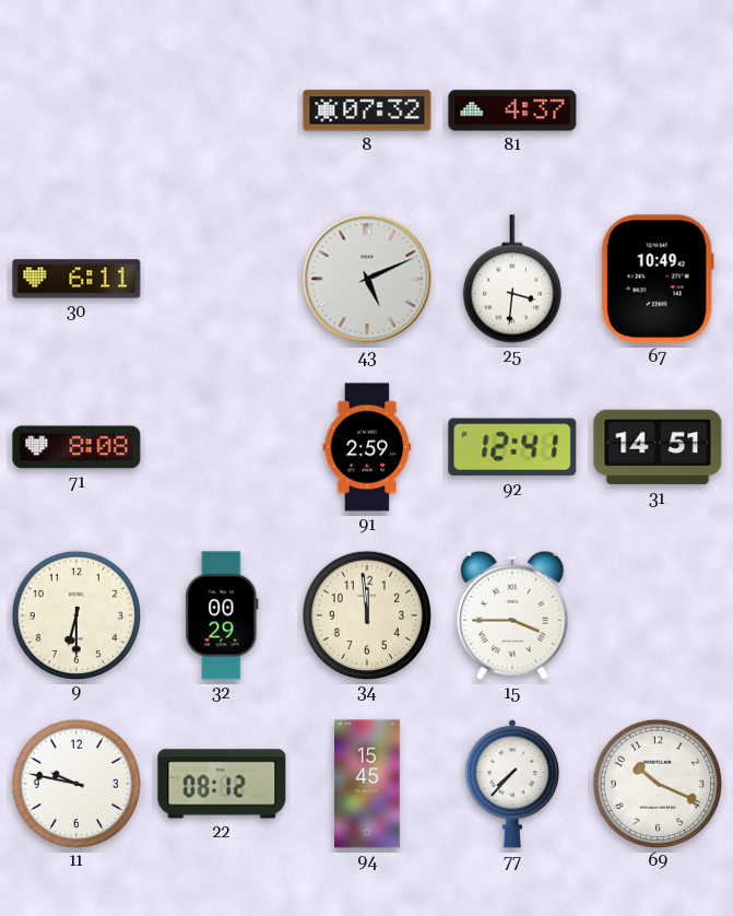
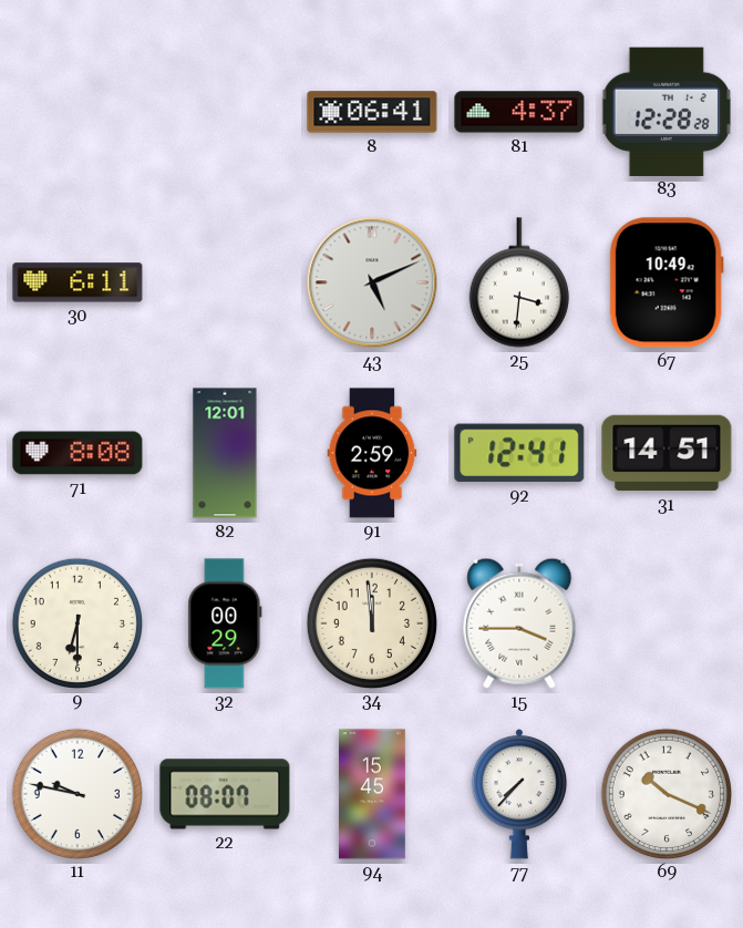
8: 07:32 -> 06:41
83: none -> 12:28
82: none -> 12:01
22: 08:12 -> 08:07
